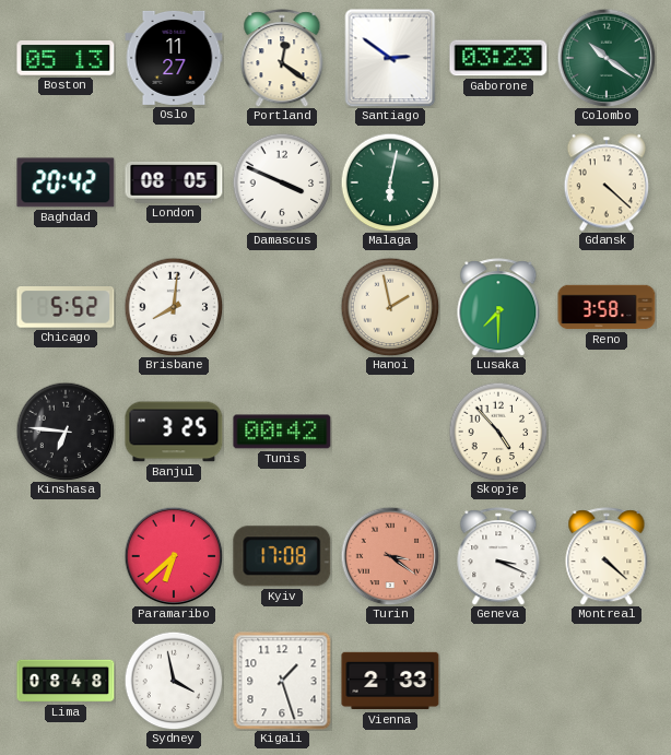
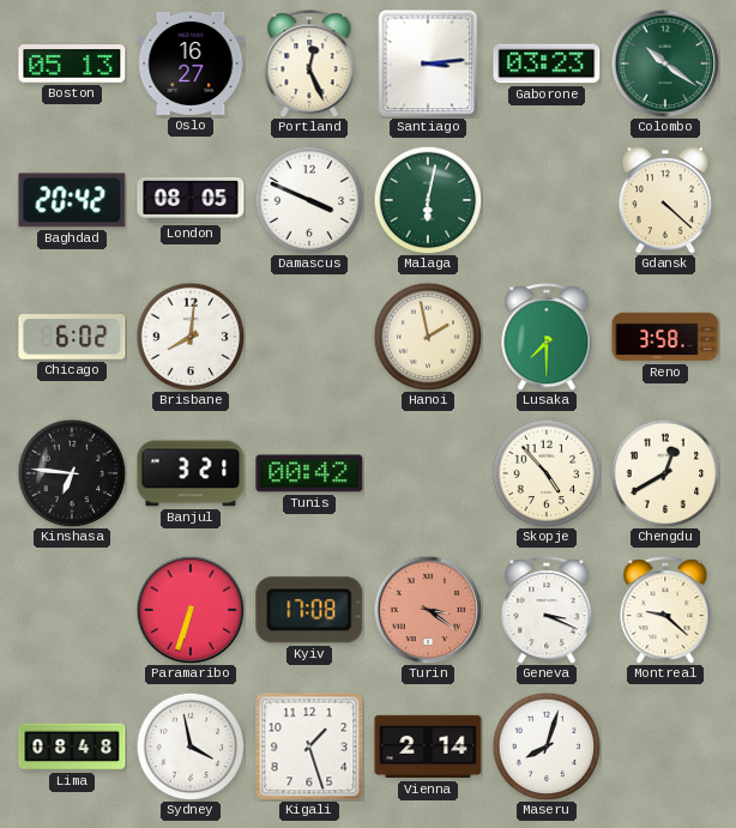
Oslo: 11:27 -> 16:27
Portland: 12:21 -> 12:26
Santiago: 2:51 -> 3:14
Chicago: 5:52 -> 6:02
Banjul: 3:25 -> 3:21
Chengdu: none -> 12:40
Paramaribo: 6:38 -> 6:33
Montreal: 4:22 -> 9:22
Vienna: 2:33 -> 2:14
Maseru: none -> 8:03
